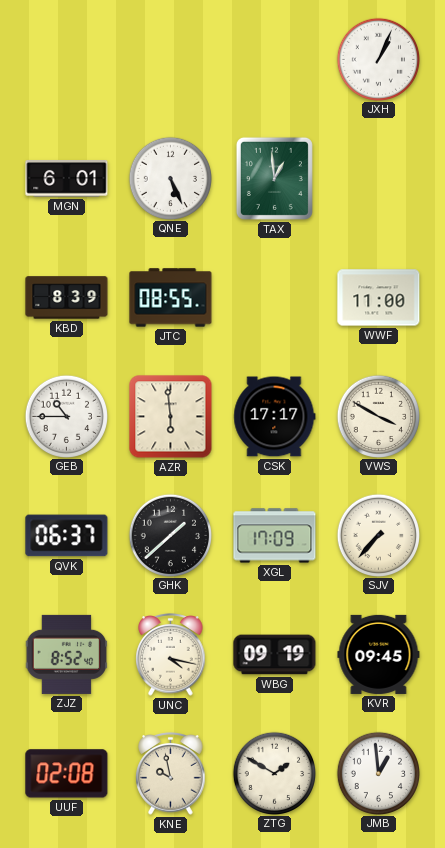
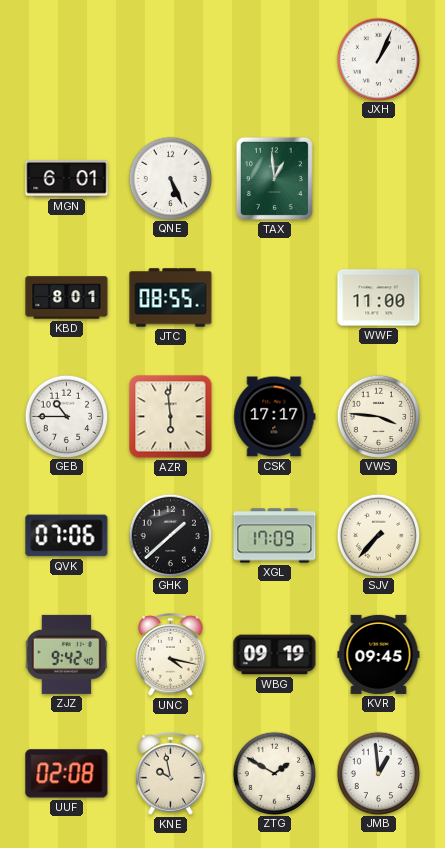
KBD: 8:39 -> 8:01
VWS: 3:50 -> 3:46
QVK: 06:37 -> 07:06
ZJZ: 8:52 -> 9:42
